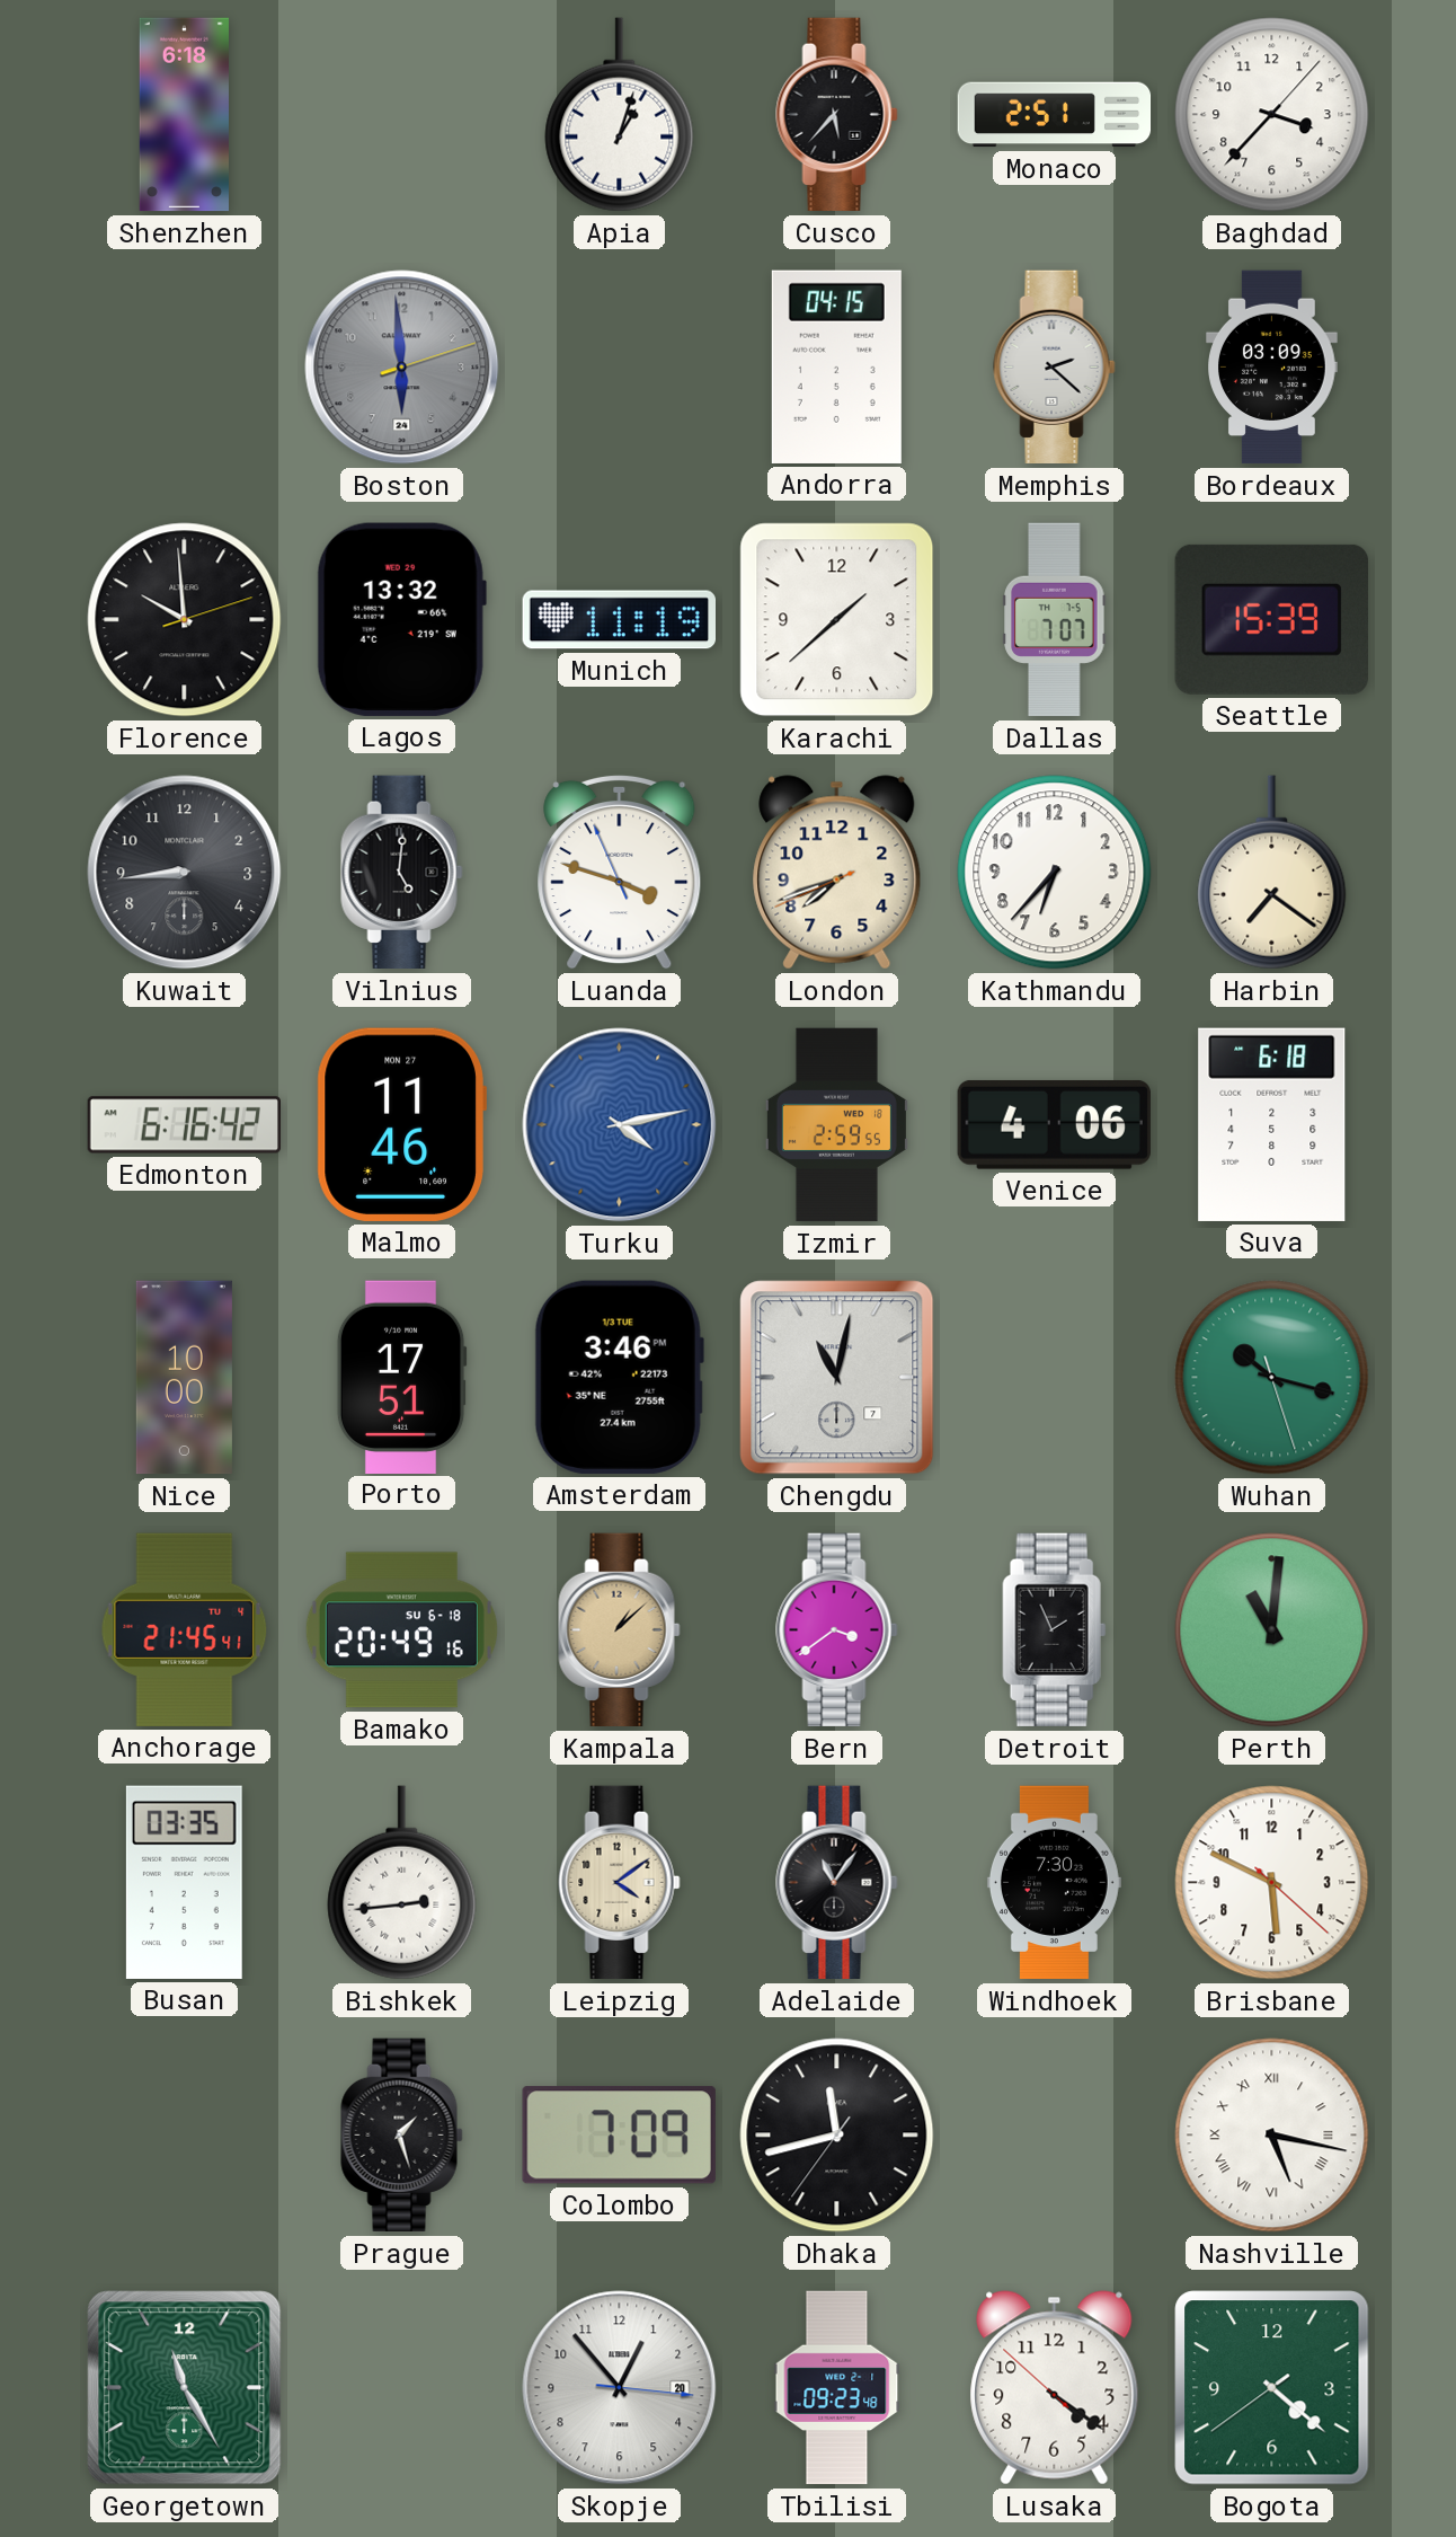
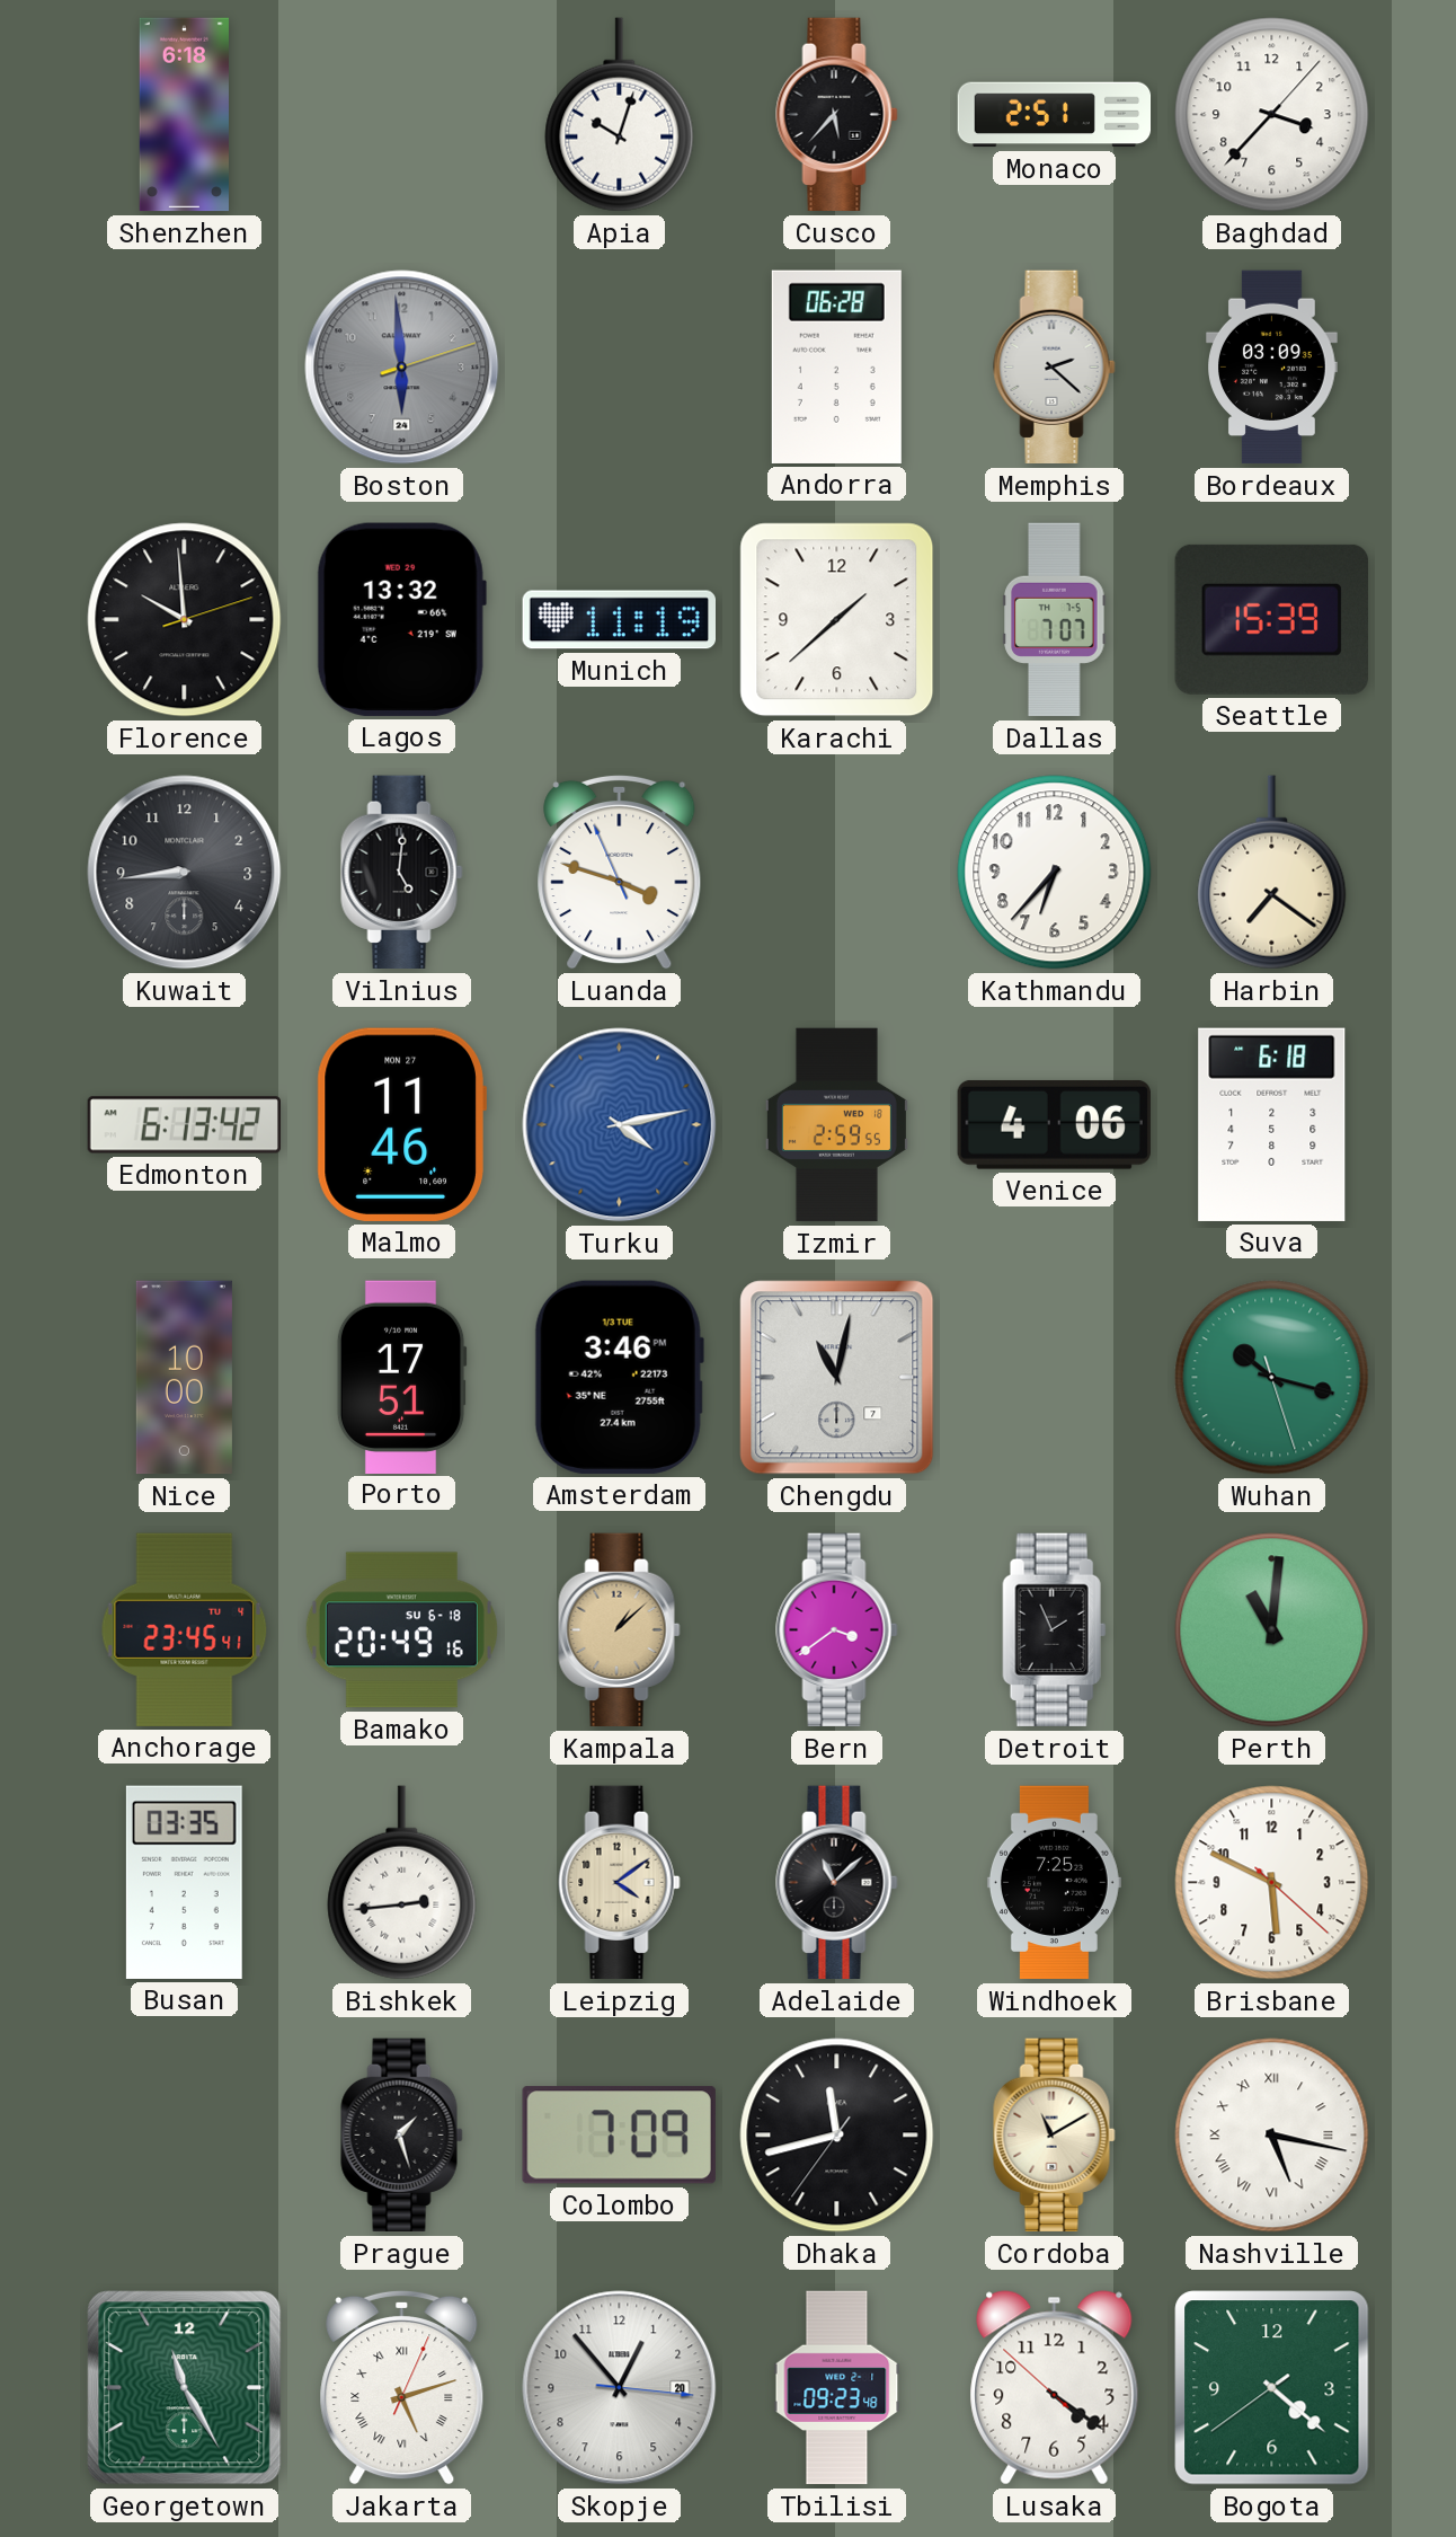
Apia: 1:03 -> 10:03
Andorra: 04:15 -> 06:28
London: 7:41 -> none
Edmonton: 6:16 -> 6:13
Anchorage: 21:45 -> 23:45
Adelaide: 11:06 -> 11:08
Windhoek: 7:30 -> 7:25
Cordoba: none -> 11:10
Jakarta: none -> 5:12
